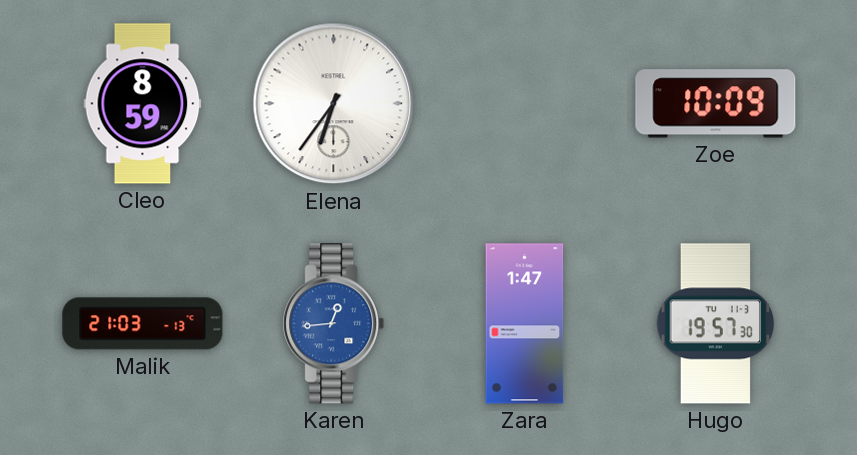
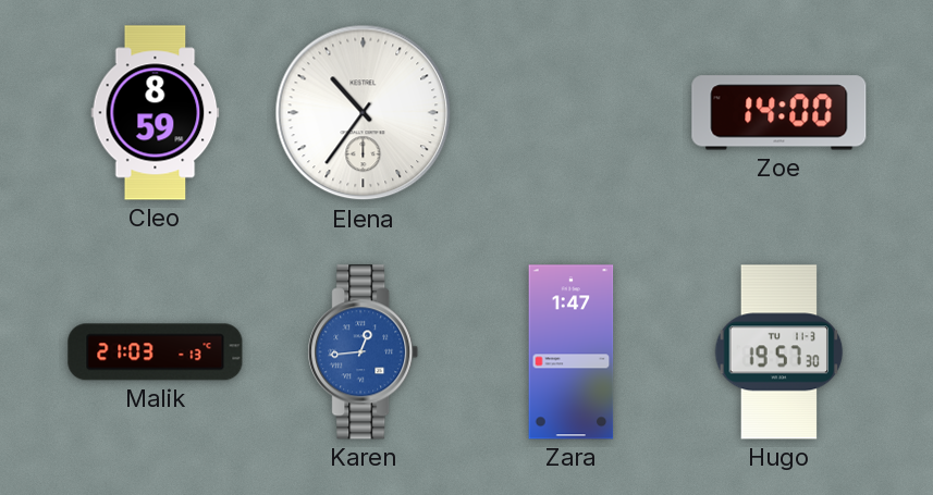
Elena: 6:36 -> 10:36
Zoe: 10:09 -> 14:00
